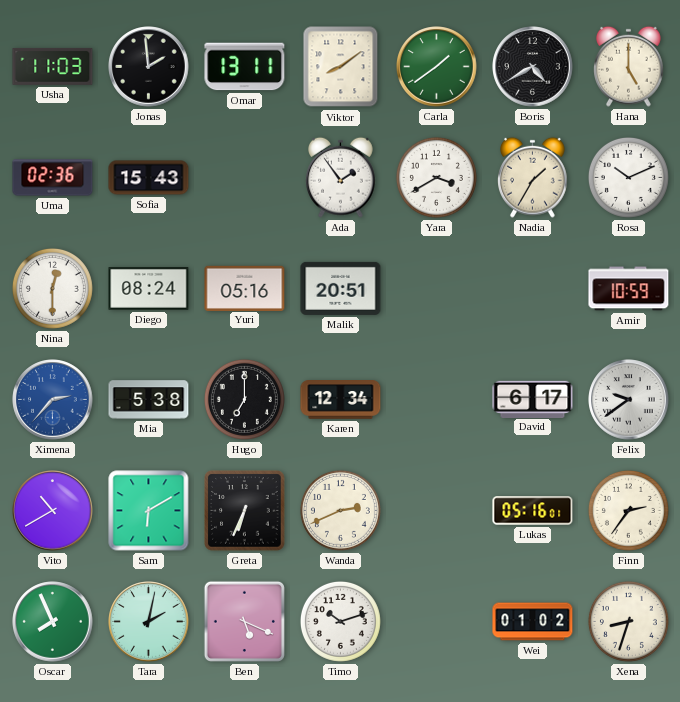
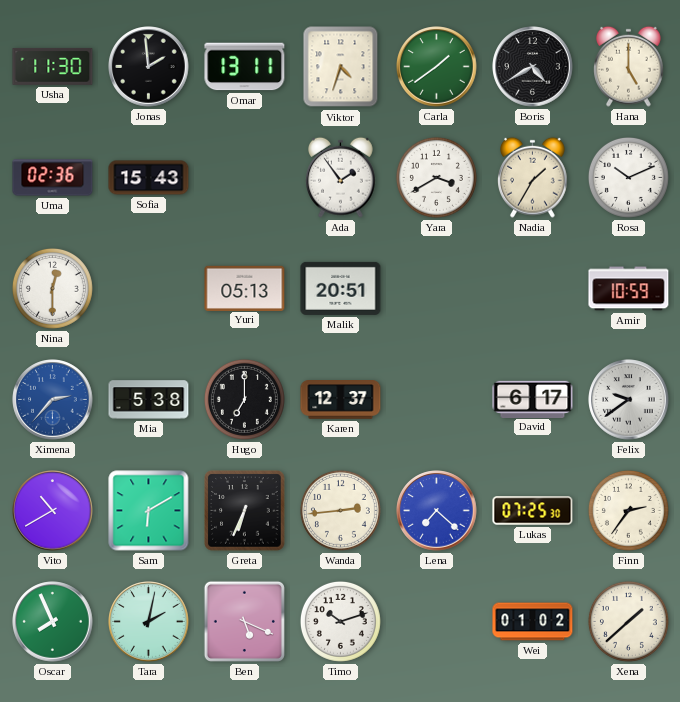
Usha: 11:03 -> 11:30
Viktor: 8:09 -> 4:33
Diego: 08:24 -> none
Yuri: 05:16 -> 05:13
Karen: 12:34 -> 12:37
Wanda: 2:41 -> 2:44
Lena: none -> 7:22
Lukas: 05:16 -> 07:25
Xena: 8:33 -> 1:38
